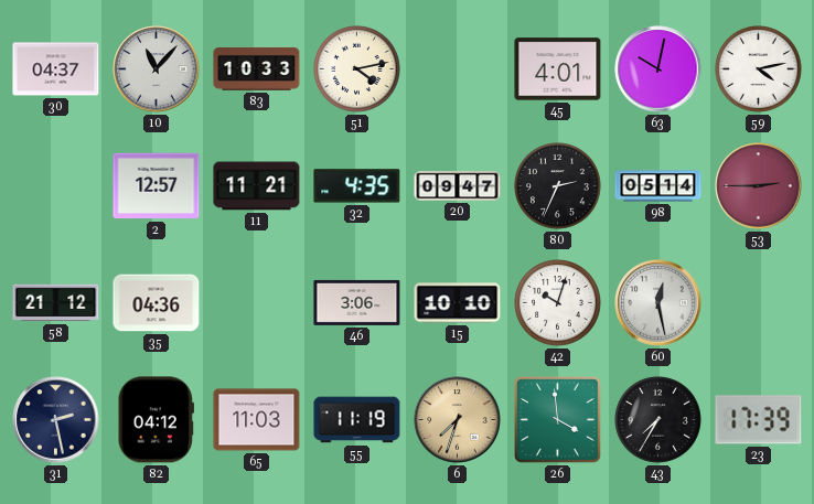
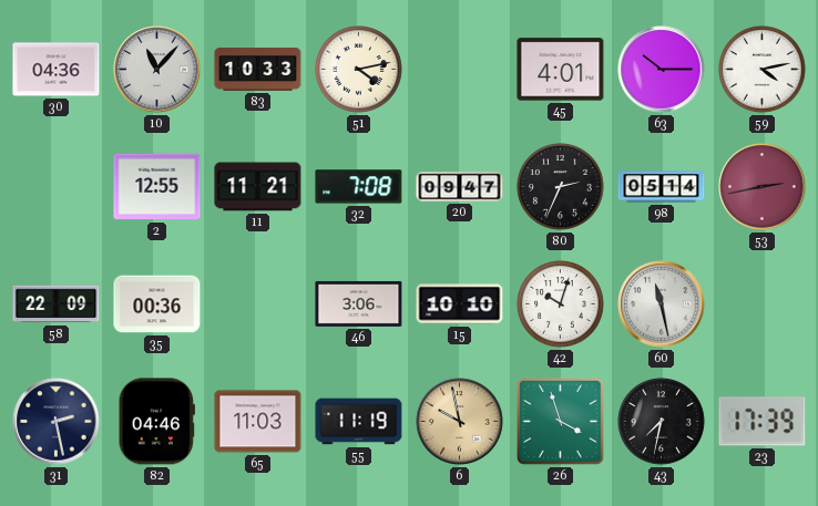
30: 04:37 -> 04:36
63: 10:02 -> 10:15
2: 12:57 -> 12:55
32: 4:35 -> 7:08
53: 2:45 -> 2:43
58: 21:12 -> 22:09
35: 04:36 -> 00:36
60: 12:28 -> 11:28
82: 04:12 -> 04:46
6: 7:33 -> 9:58
26: 3:59 -> 3:57
43: 7:35 -> 7:32
